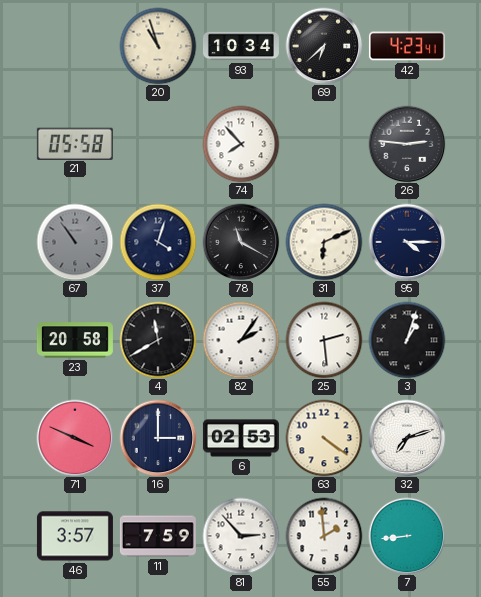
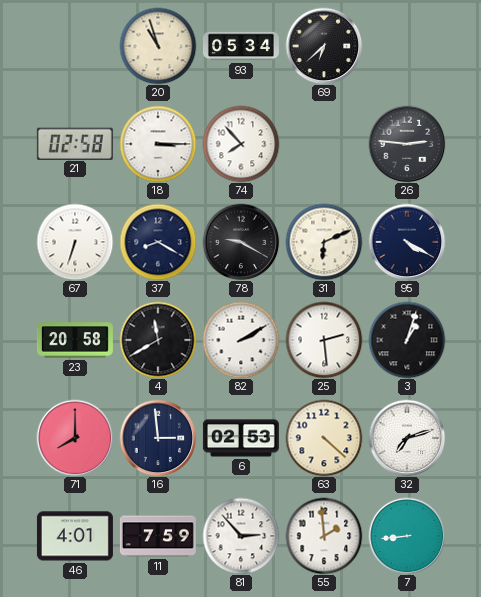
93: 10:34 -> 05:34
42: 4:23 -> none
21: 05:58 -> 02:58
18: none -> 3:15
67: 10:54 -> 6:33
67 dial: grey -> white
37: 4:03 -> 8:20
78: 11:20 -> 9:20
95: 4:15 -> 4:20
82: 2:06 -> 2:10
71: 3:49 -> 8:00
16: 3:00 -> 2:59
63: 4:21 -> 4:22
46: 3:57 -> 4:01
